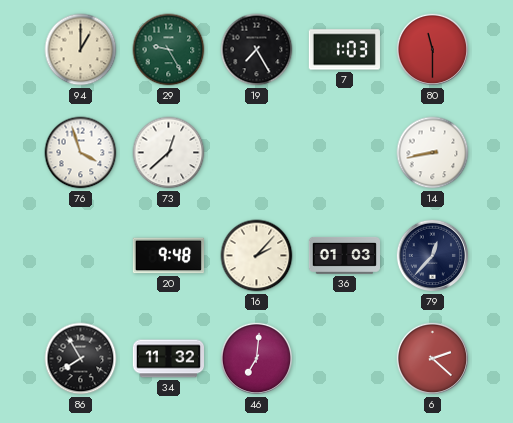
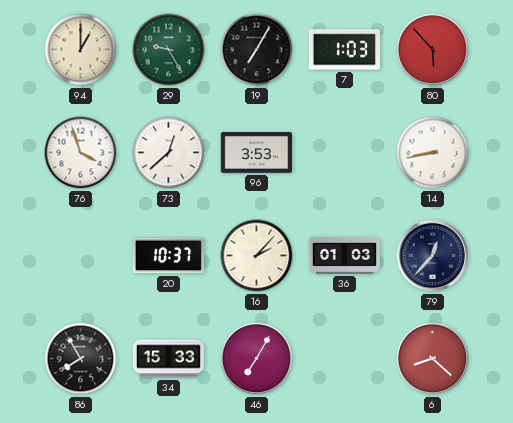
19: 7:25 -> 7:05
80: 11:30 -> 5:53
96: none -> 3:53
20: 9:48 -> 10:37
34: 11:32 -> 15:33
46: 7:01 -> 7:05
6: 2:22 -> 8:22
